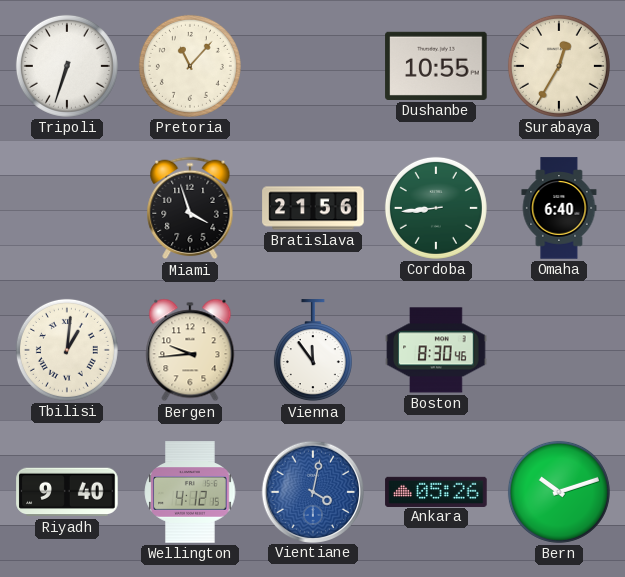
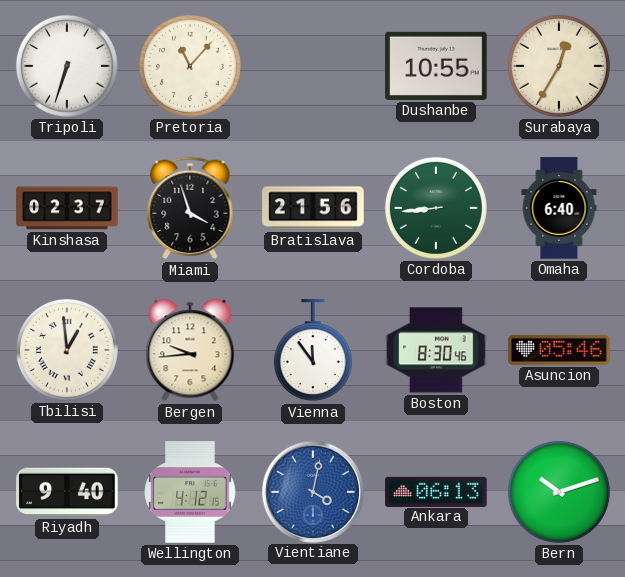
Kinshasa: none -> 02:37
Tbilisi: 1:01 -> 12:59
Asuncion: none -> 05:46
Ankara: 05:26 -> 06:13
